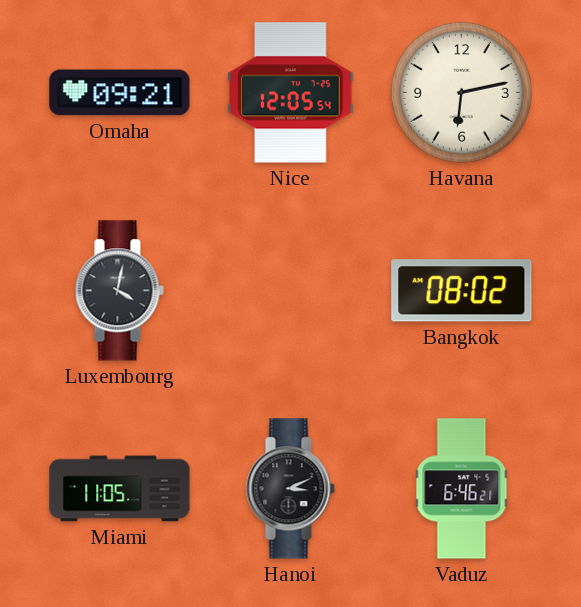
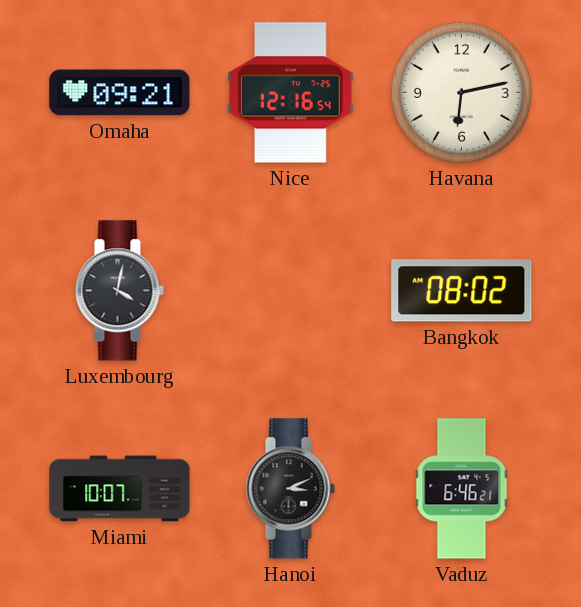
Nice: 12:05 -> 12:16
Miami: 11:05 -> 10:07
